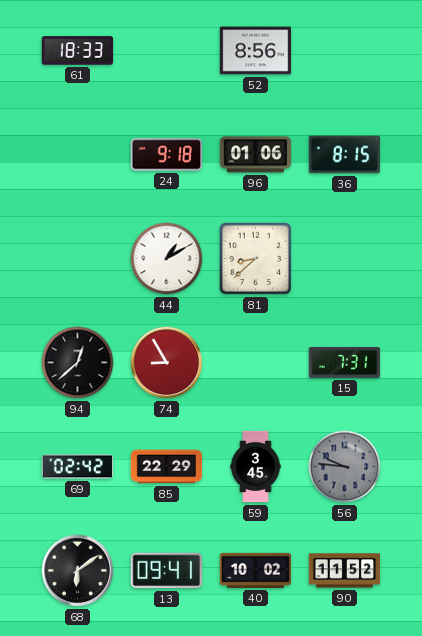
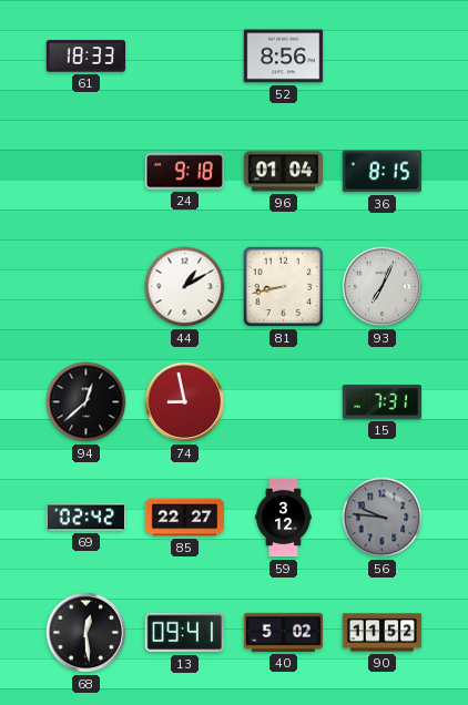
96: 01:06 -> 01:04
81: 8:38 -> 8:43
93: none -> 7:04
74: 8:55 -> 8:58
85: 22:29 -> 22:27
59: 3:45 -> 3:12
68: 6:09 -> 12:29
40: 10:02 -> 5:02
